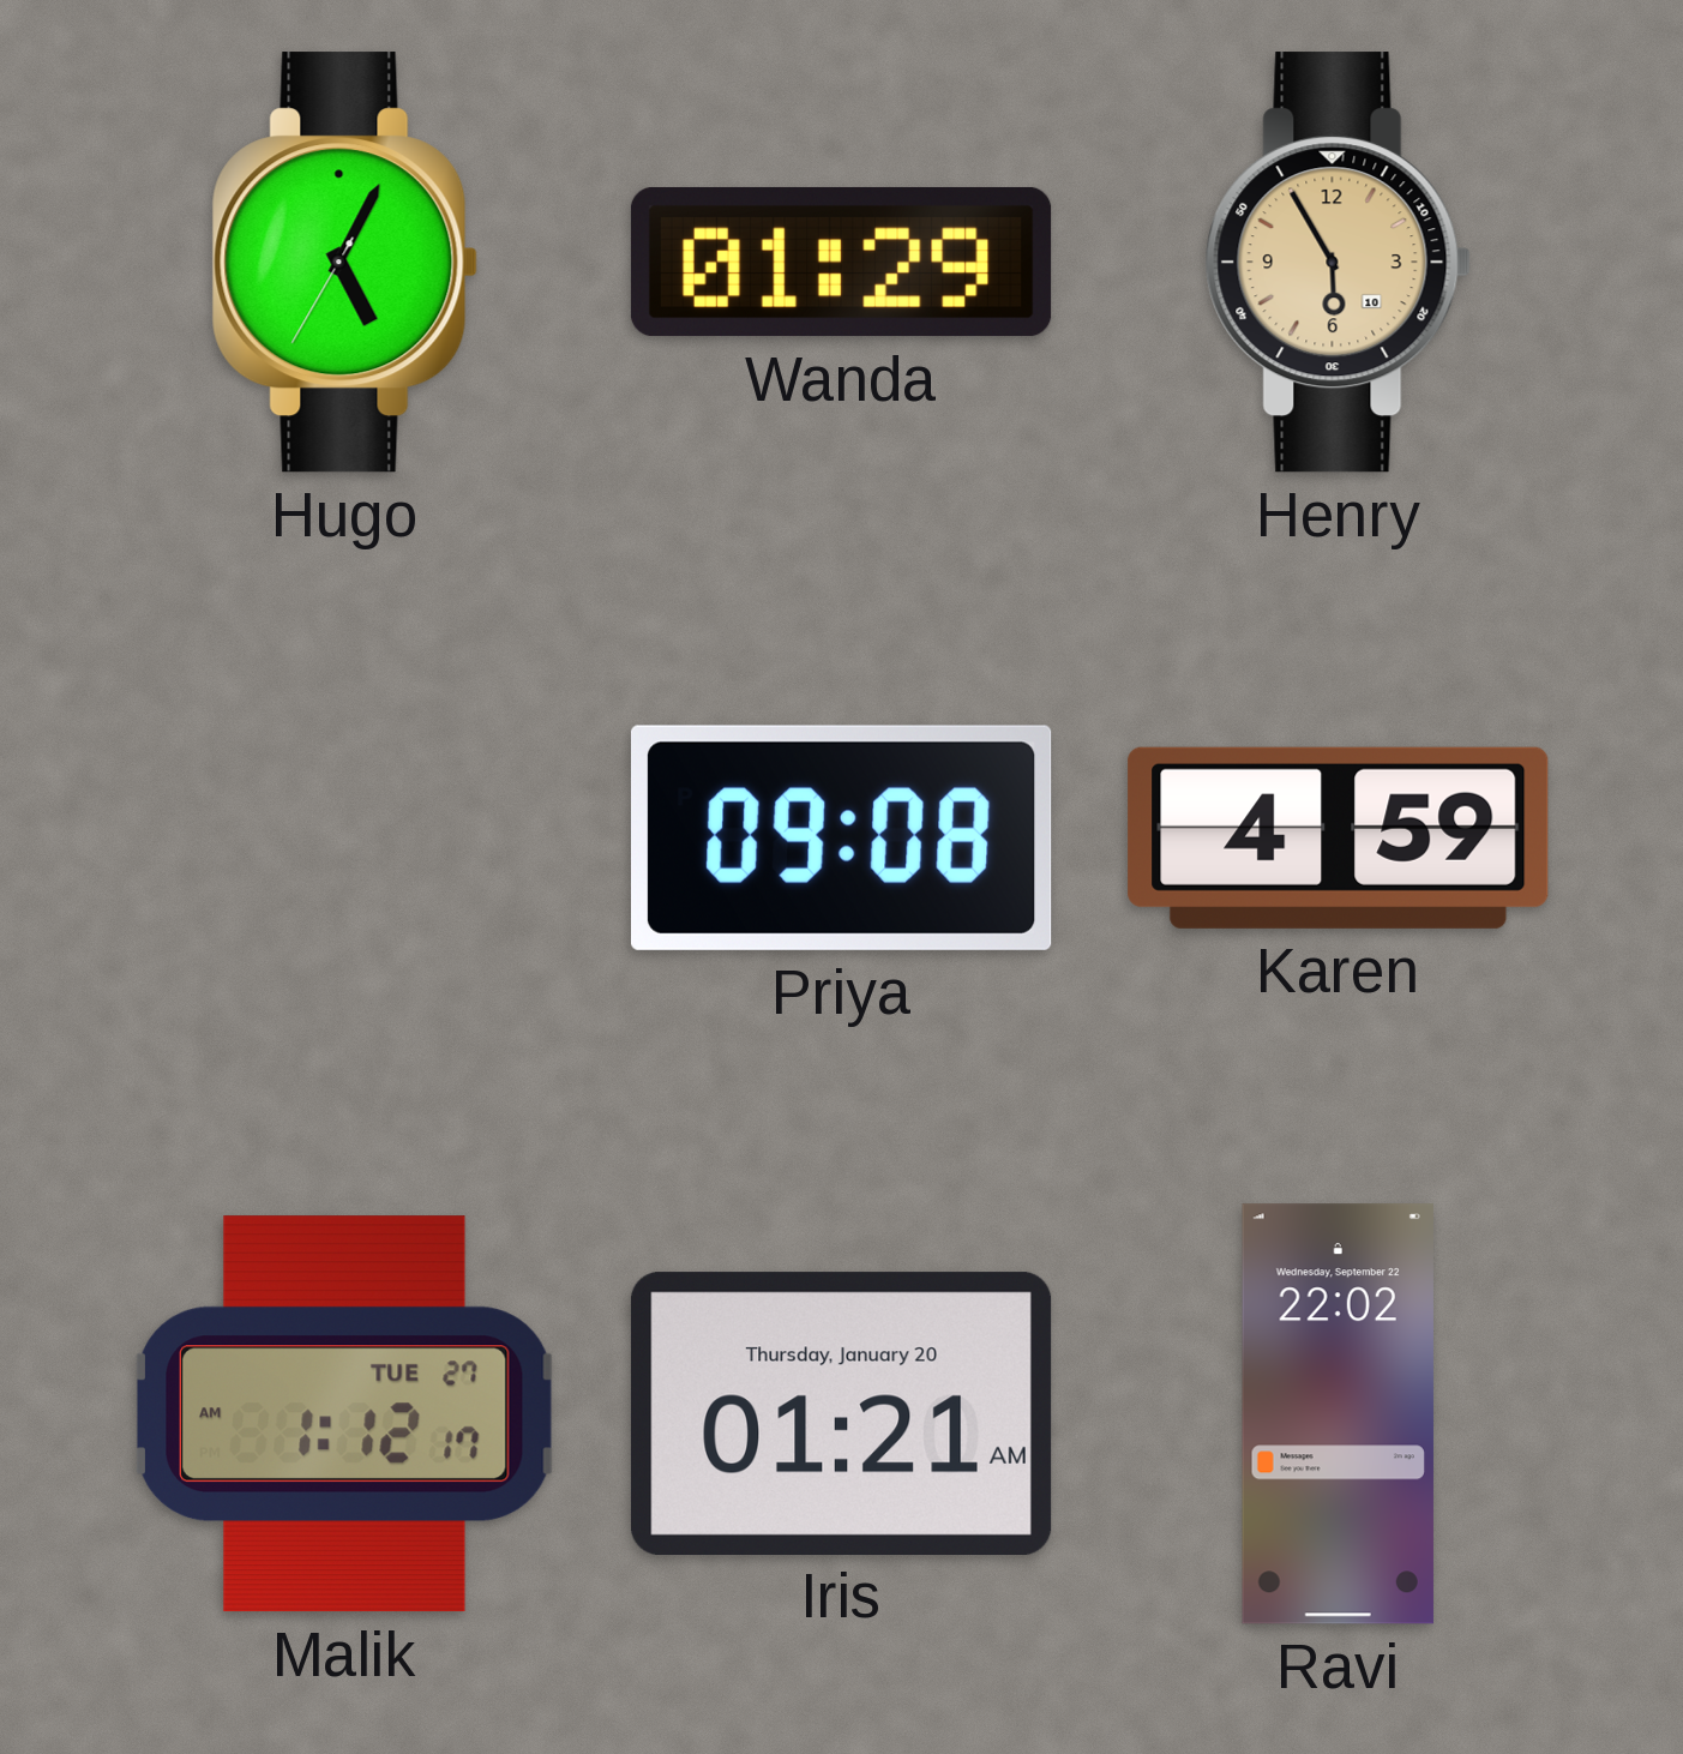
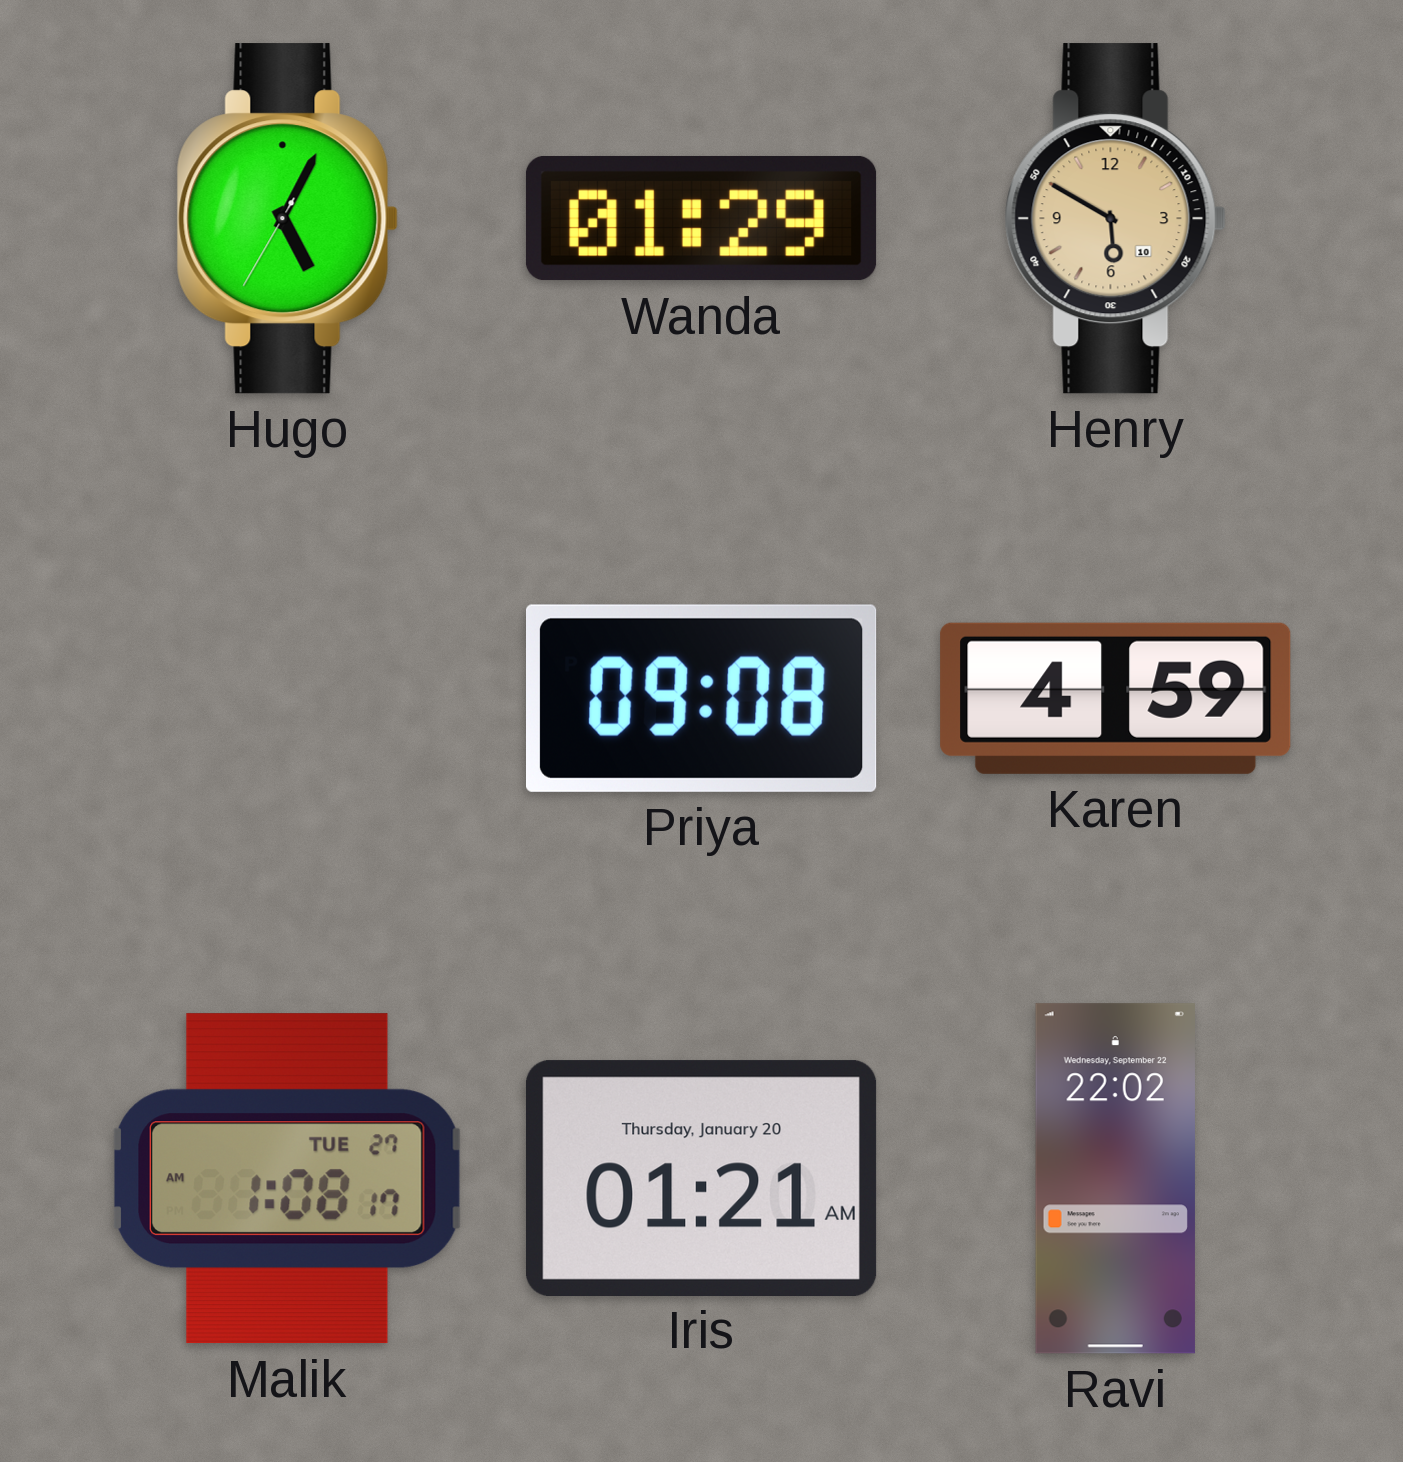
Henry: 5:55 -> 5:50
Malik: 1:12 -> 1:08
